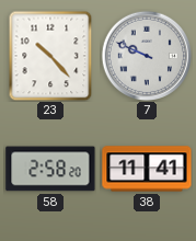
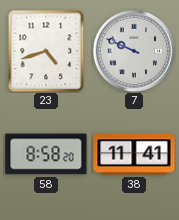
23: 10:23 -> 4:42
58: 2:58 -> 8:58
